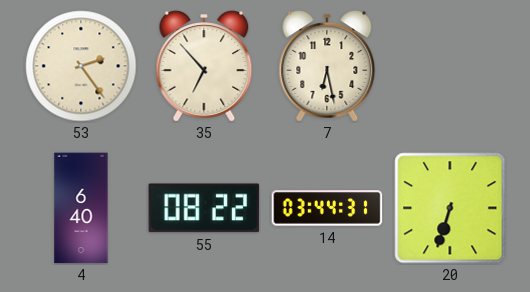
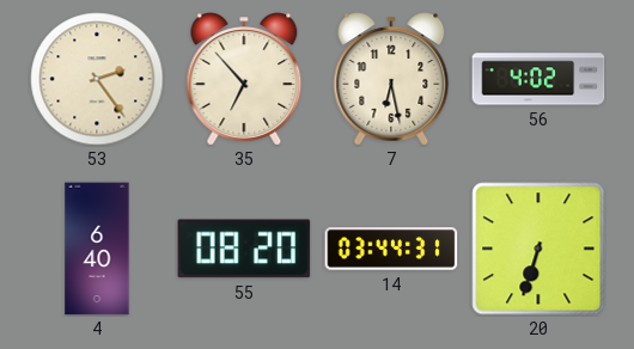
56: none -> 4:02
55: 08:22 -> 08:20
